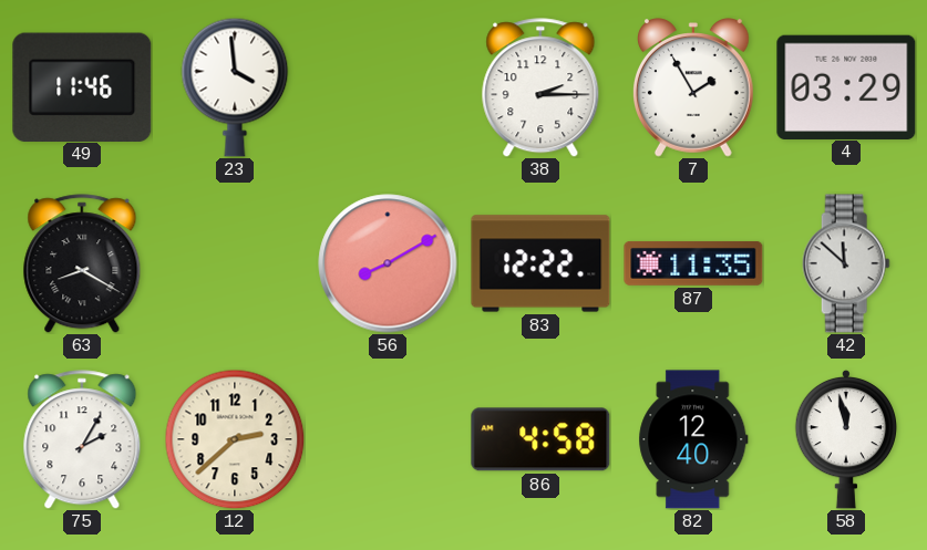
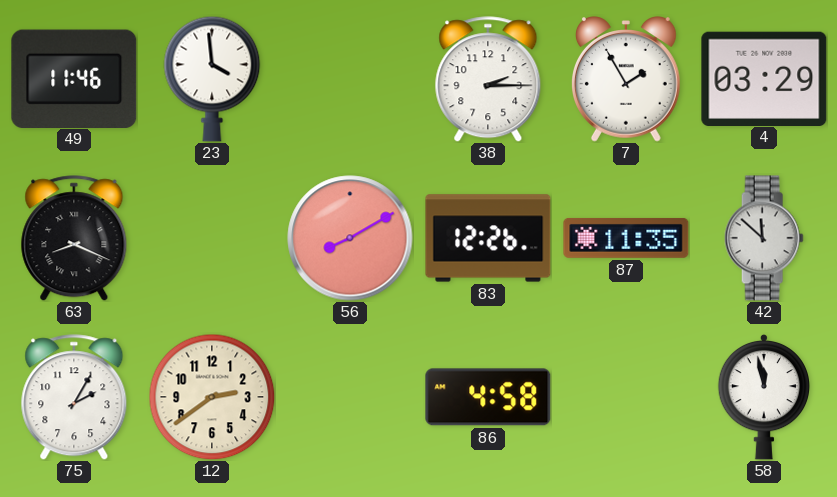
63: 8:20 -> 8:19
83: 12:22 -> 12:26
12: 2:38 -> 2:39
82: 12:40 -> none
